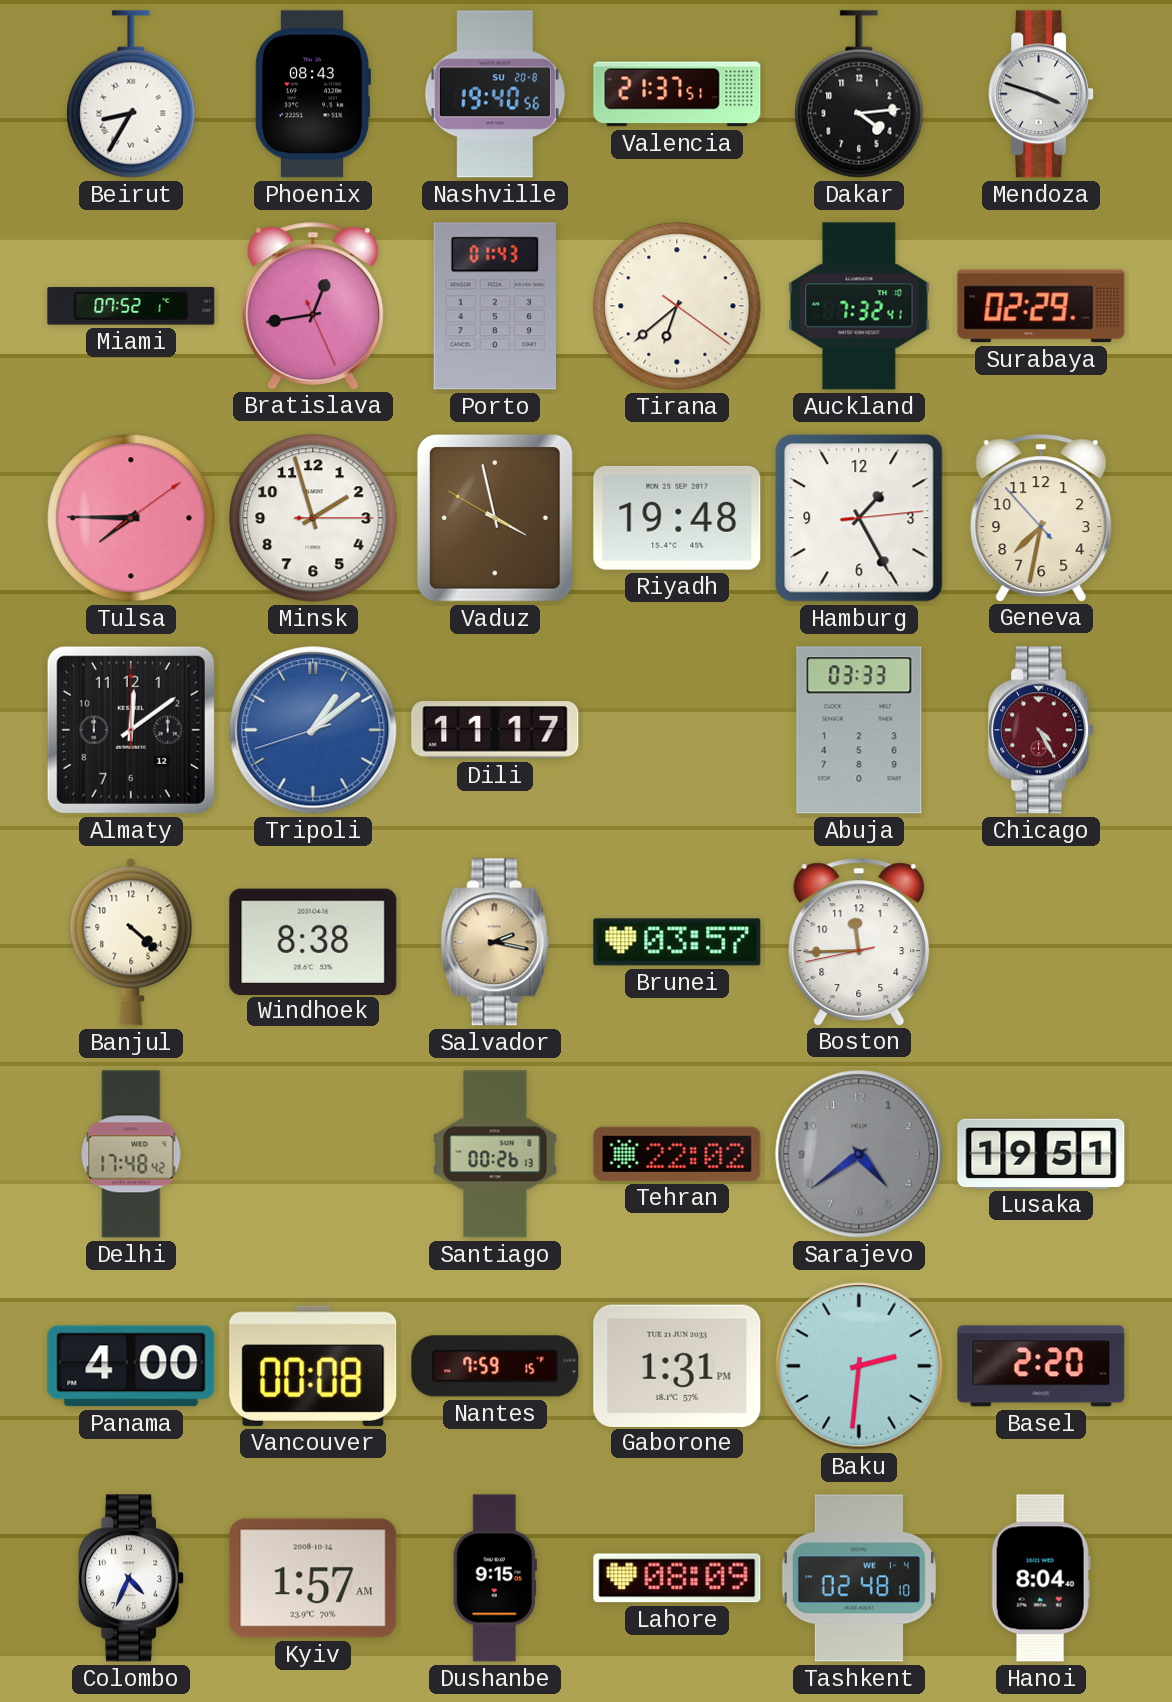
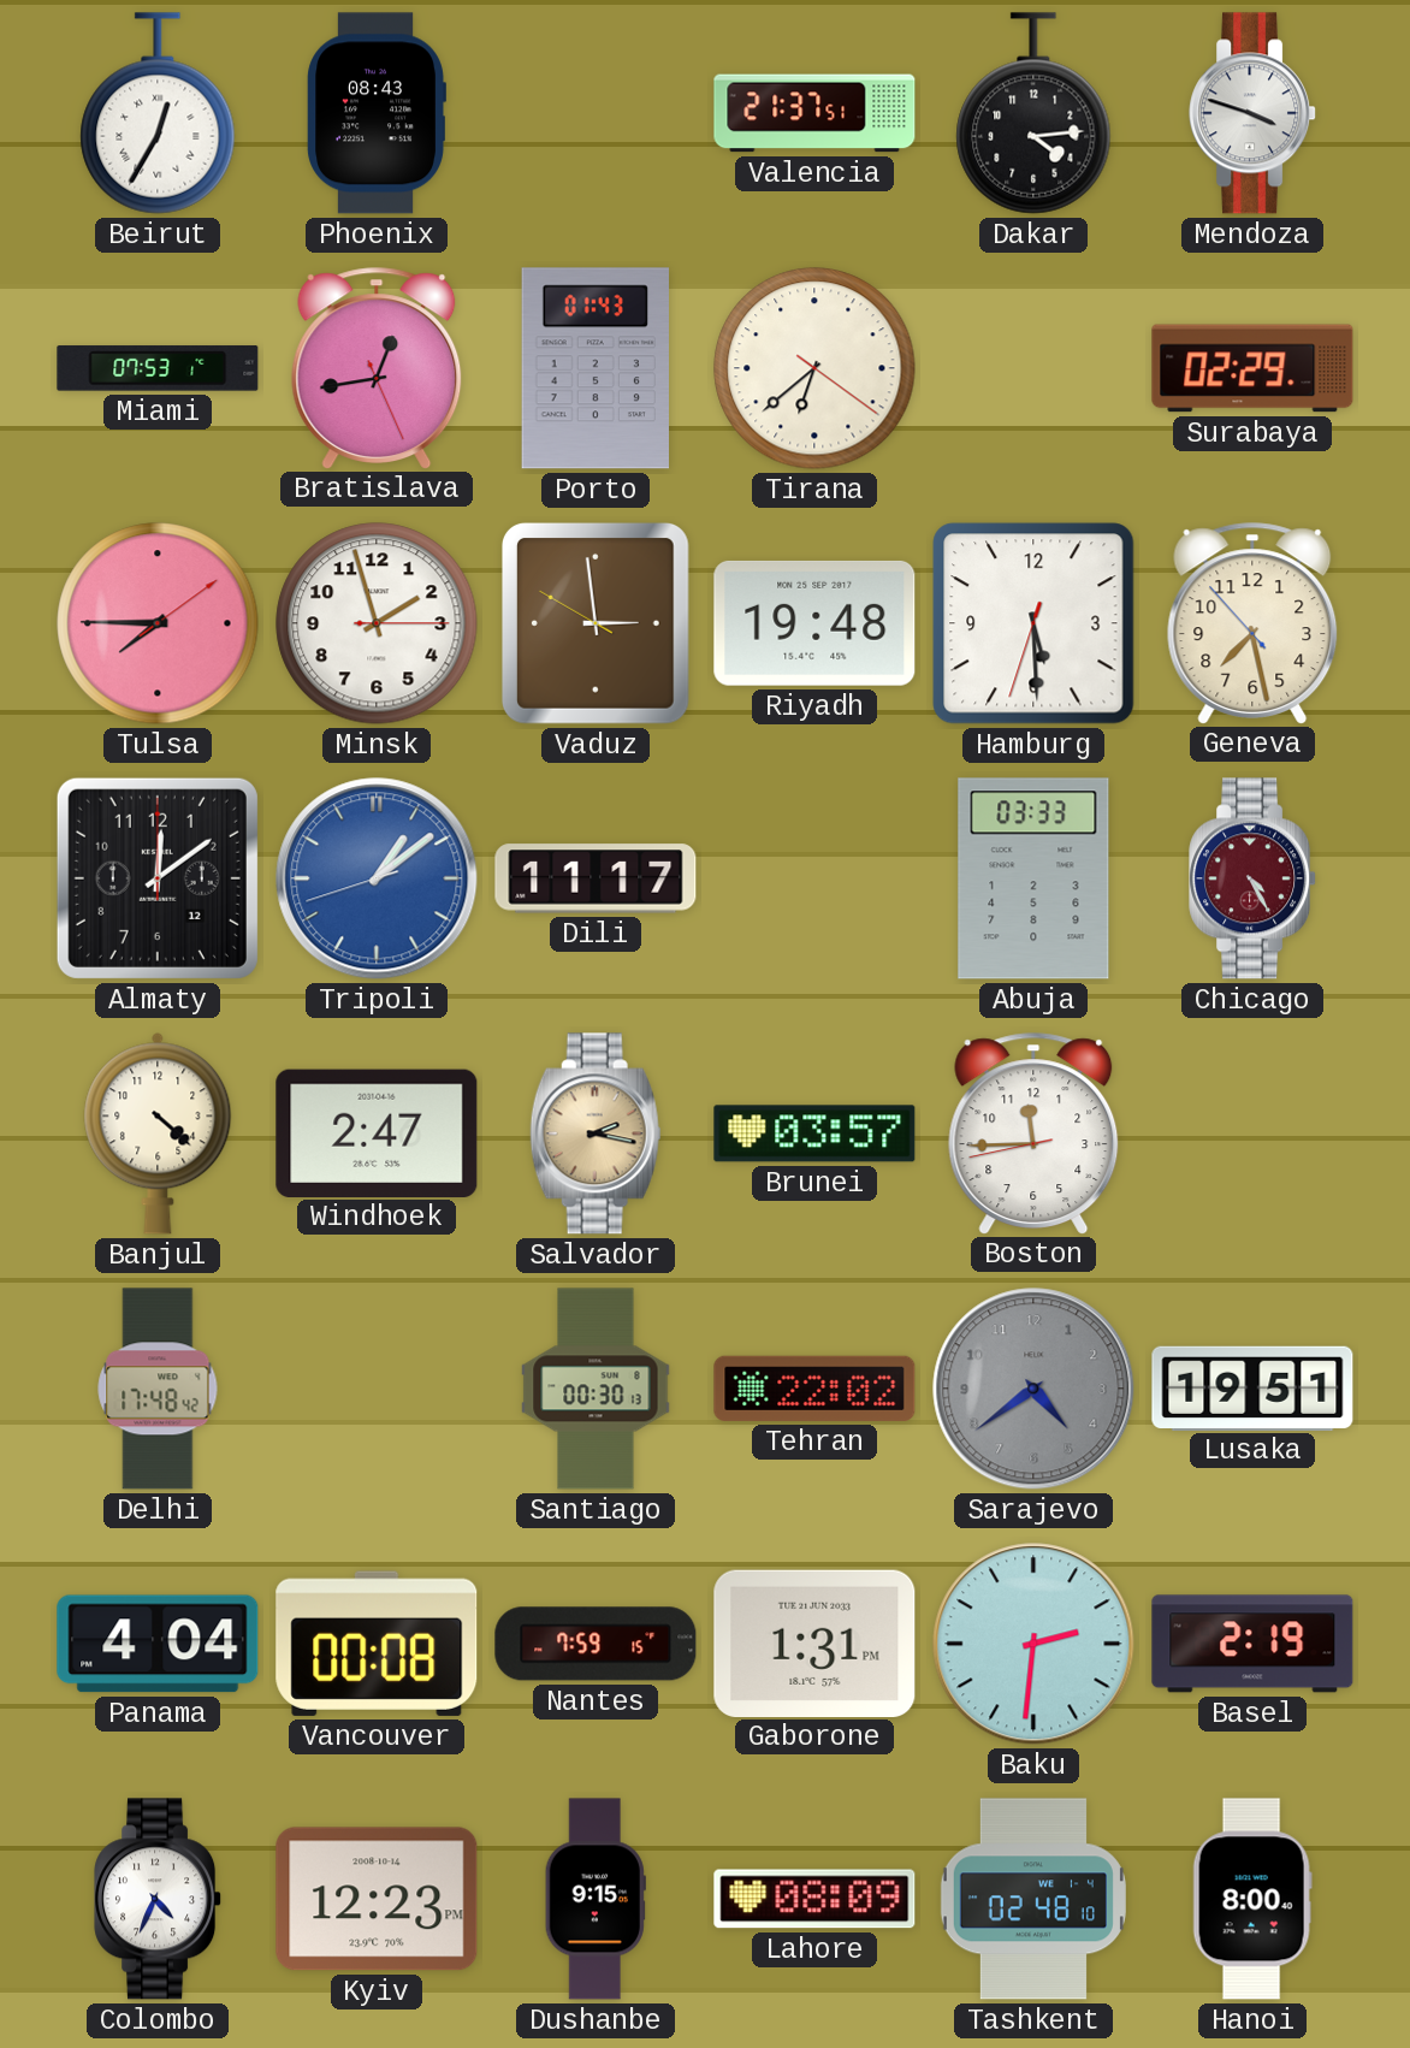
Beirut: 8:35 -> 12:35
Nashville: 19:40 -> none
Miami: 07:52 -> 07:53
Auckland: 7:32 -> none
Vaduz: 3:57 -> 2:58
Hamburg: 1:25 -> 5:29
Geneva: 7:31 -> 7:27
Windhoek: 8:38 -> 2:47
Santiago: 00:26 -> 00:30
Panama: 4:00 -> 4:04
Basel: 2:20 -> 2:19
Kyiv: 1:57 -> 12:23
Hanoi: 8:04 -> 8:00
